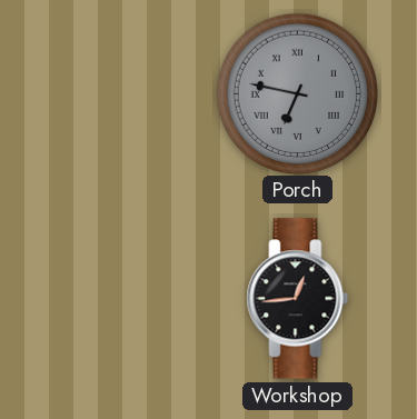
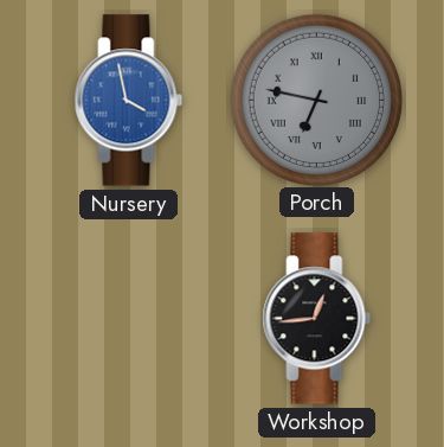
Nursery: none -> 3:58
